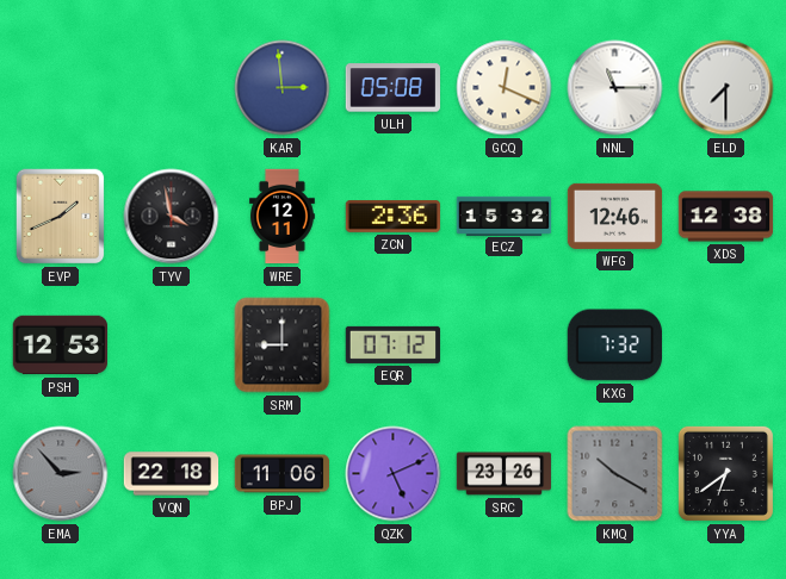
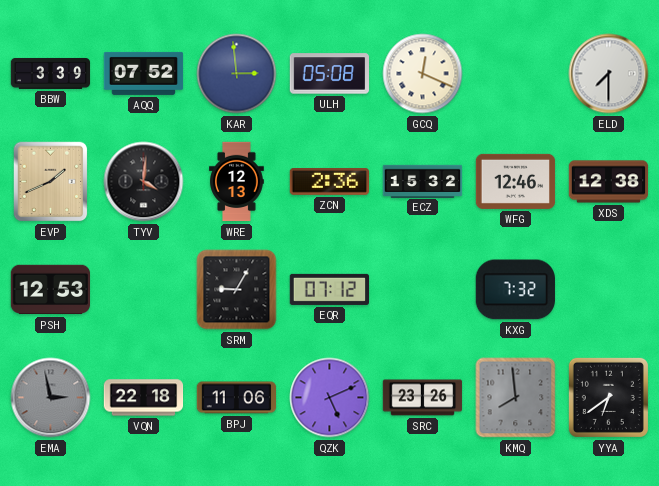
BBW: none -> 3:39
AQQ: none -> 07:52
NNL: 11:15 -> none
TYV: 3:58 -> 4:01
WRE: 12:11 -> 12:13
SRM: 9:00 -> 9:05
EMA: 2:53 -> 2:58
KMQ: 10:20 -> 7:59
